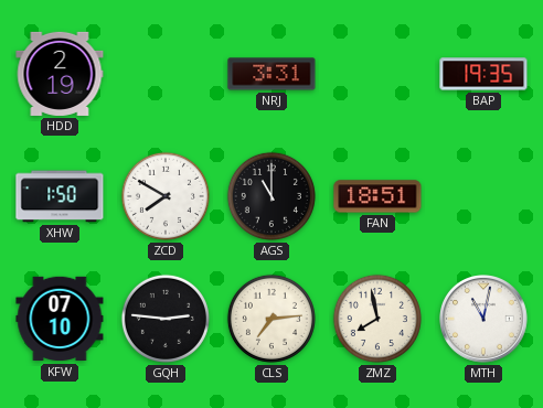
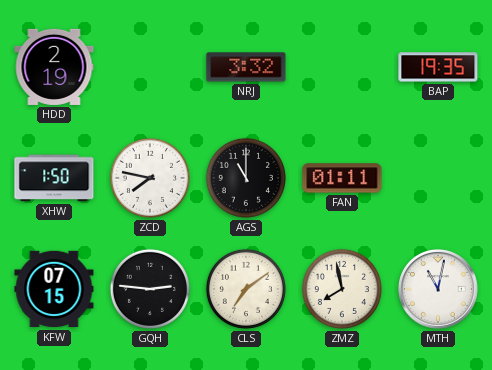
NRJ: 3:31 -> 3:32
ZCD: 7:50 -> 7:47
FAN: 18:51 -> 01:11
KFW: 07:10 -> 07:15
CLS: 7:14 -> 7:09
